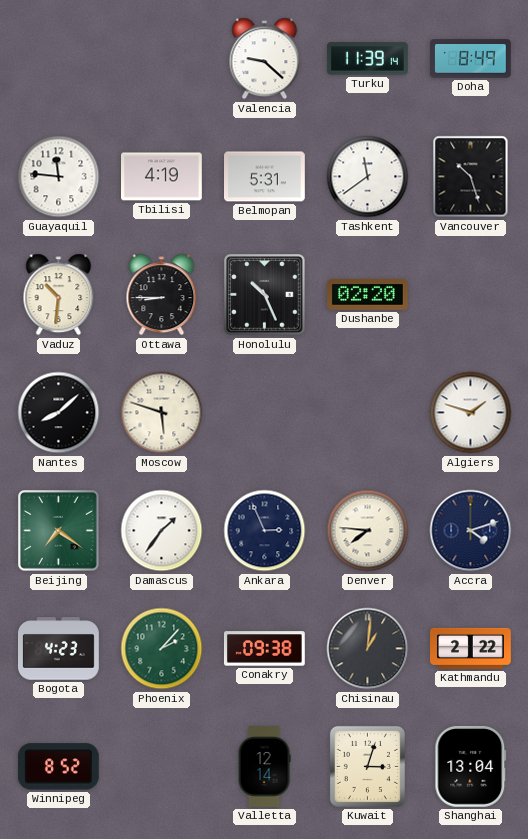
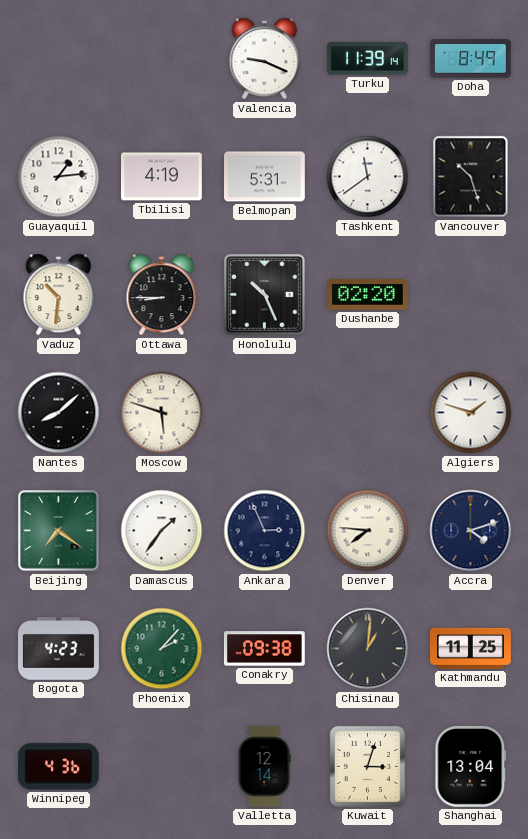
Valencia: 9:22 -> 9:19
Guayaquil: 11:46 -> 1:14
Kathmandu: 2:22 -> 11:25
Winnipeg: 8:52 -> 4:36
